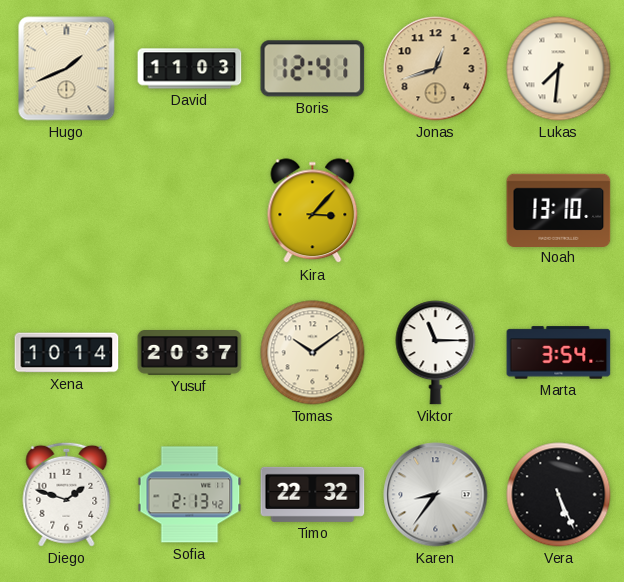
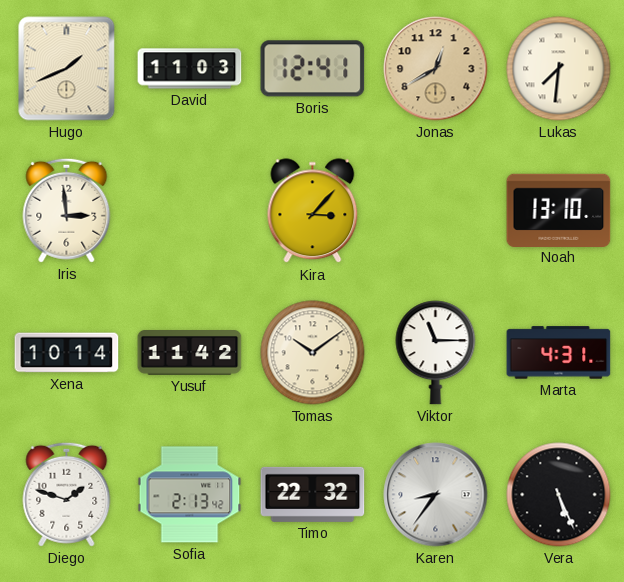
Jonas: 12:42 -> 12:40
Iris: none -> 2:59
Yusuf: 20:37 -> 11:42
Marta: 3:54 -> 4:31
